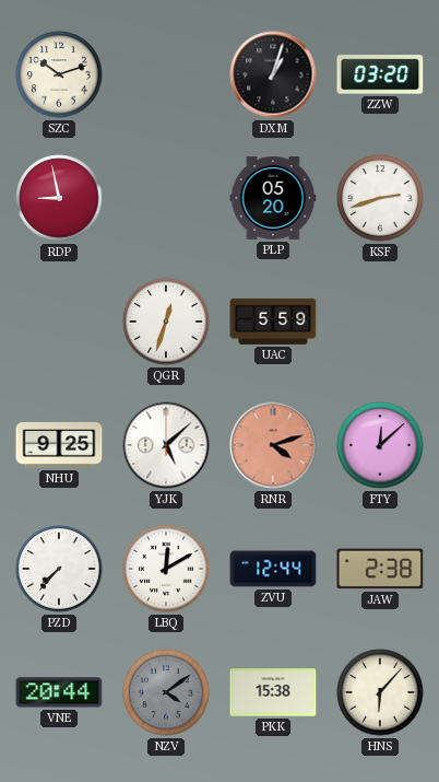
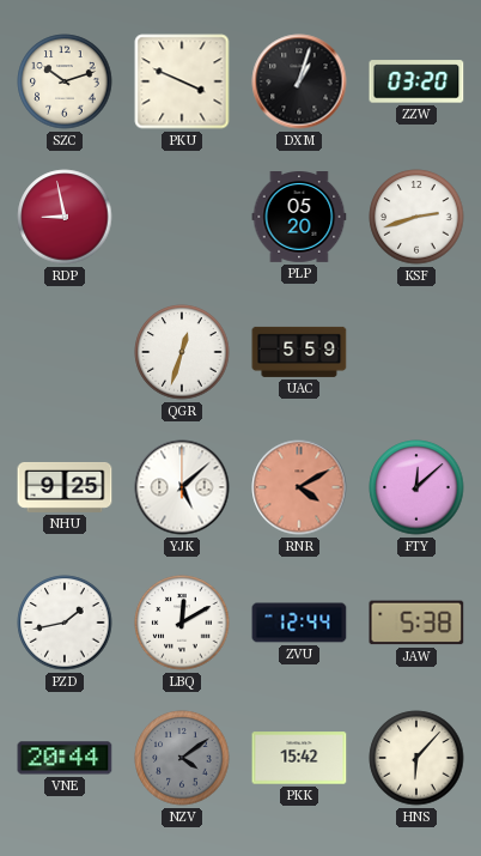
PKU: none -> 3:49
RNR: 4:12 -> 4:10
PZD: 7:37 -> 1:43
JAW: 2:38 -> 5:38
PKK: 15:38 -> 15:42
